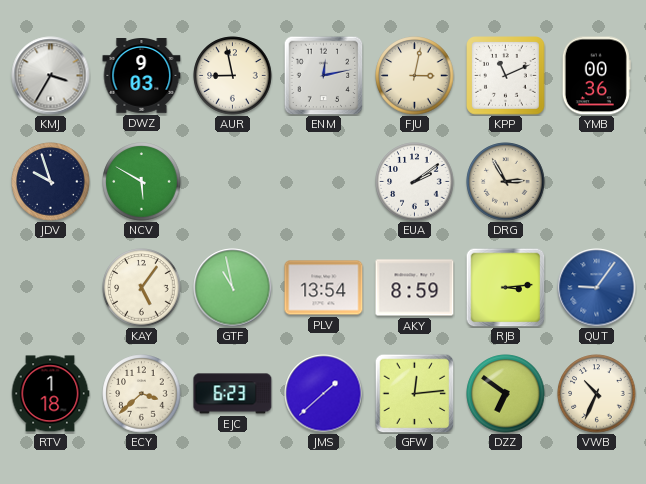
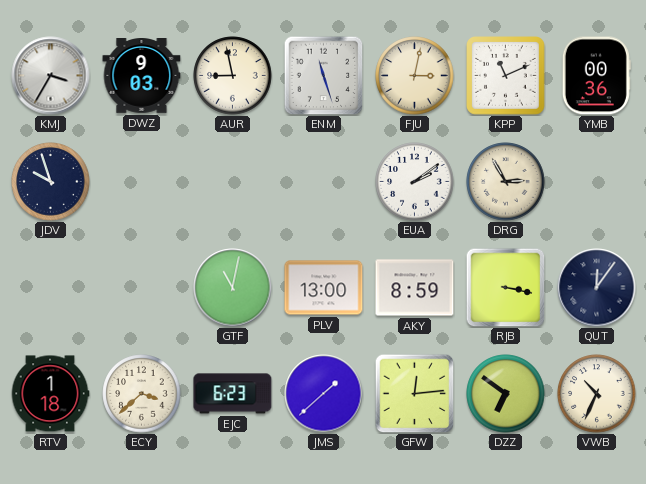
ENM: 12:13 -> 11:27
NCV: 5:50 -> none
KAY: 5:06 -> none
GTF: 10:58 -> 11:02
PLV: 13:54 -> 13:00
RJB: 3:14 -> 3:17
QUT: 9:06 -> 12:06
QUT dial: blue -> navy
